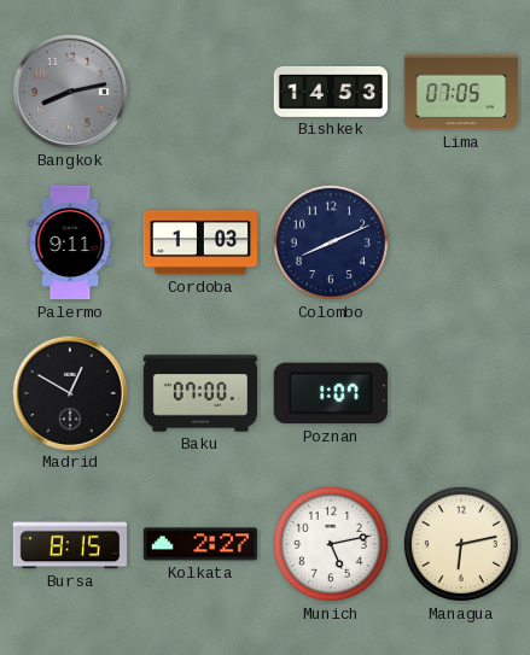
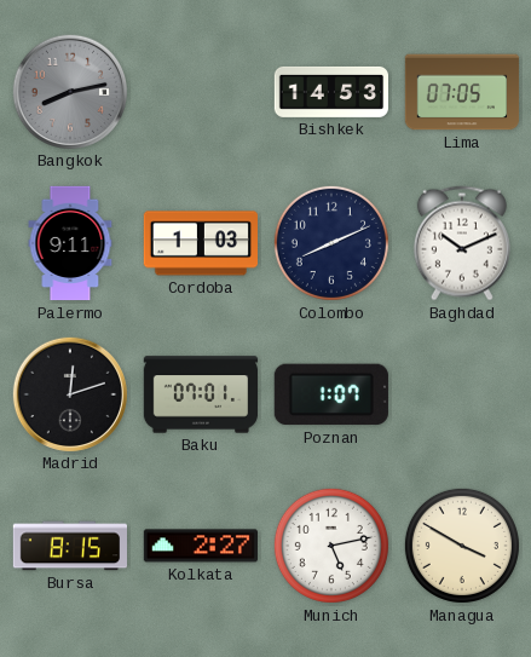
Baghdad: none -> 10:11
Madrid: 12:50 -> 12:12
Baku: 07:00 -> 07:01
Managua: 6:13 -> 3:50
